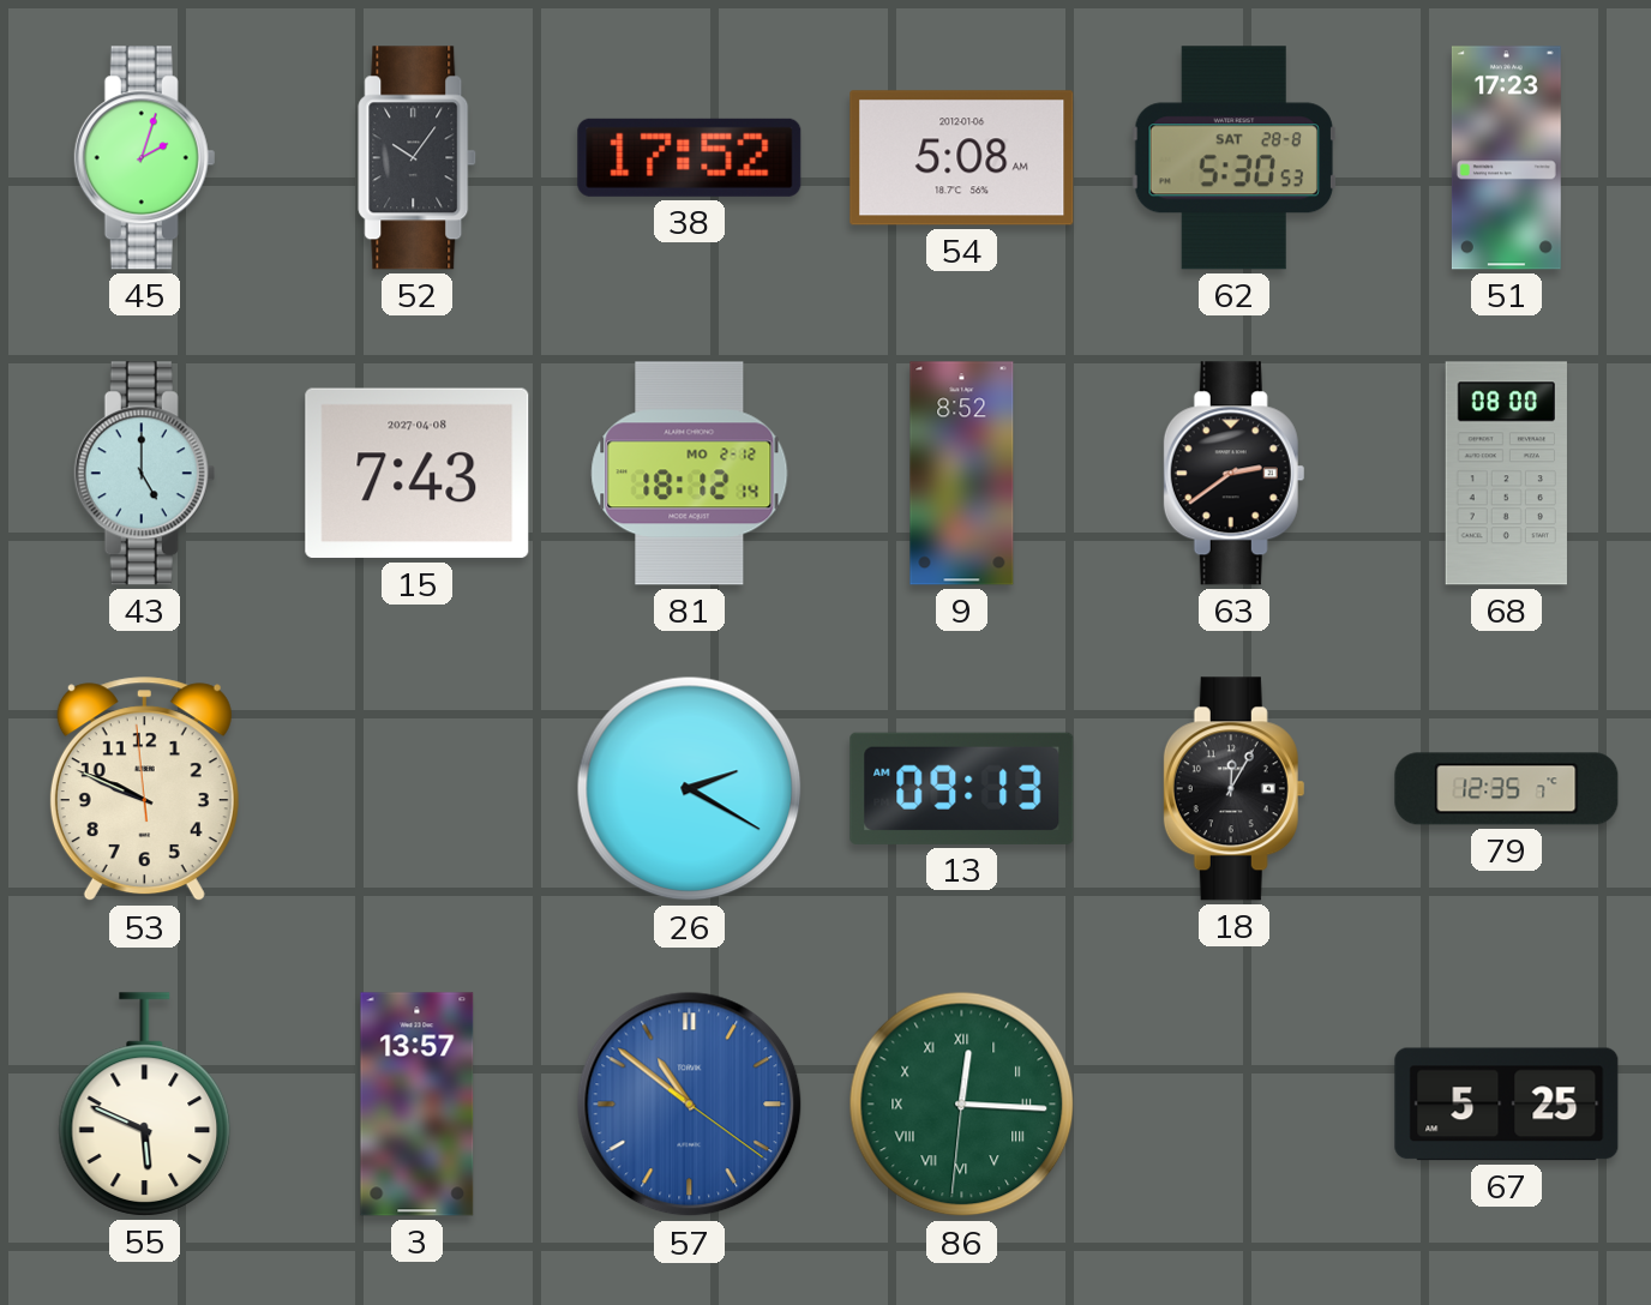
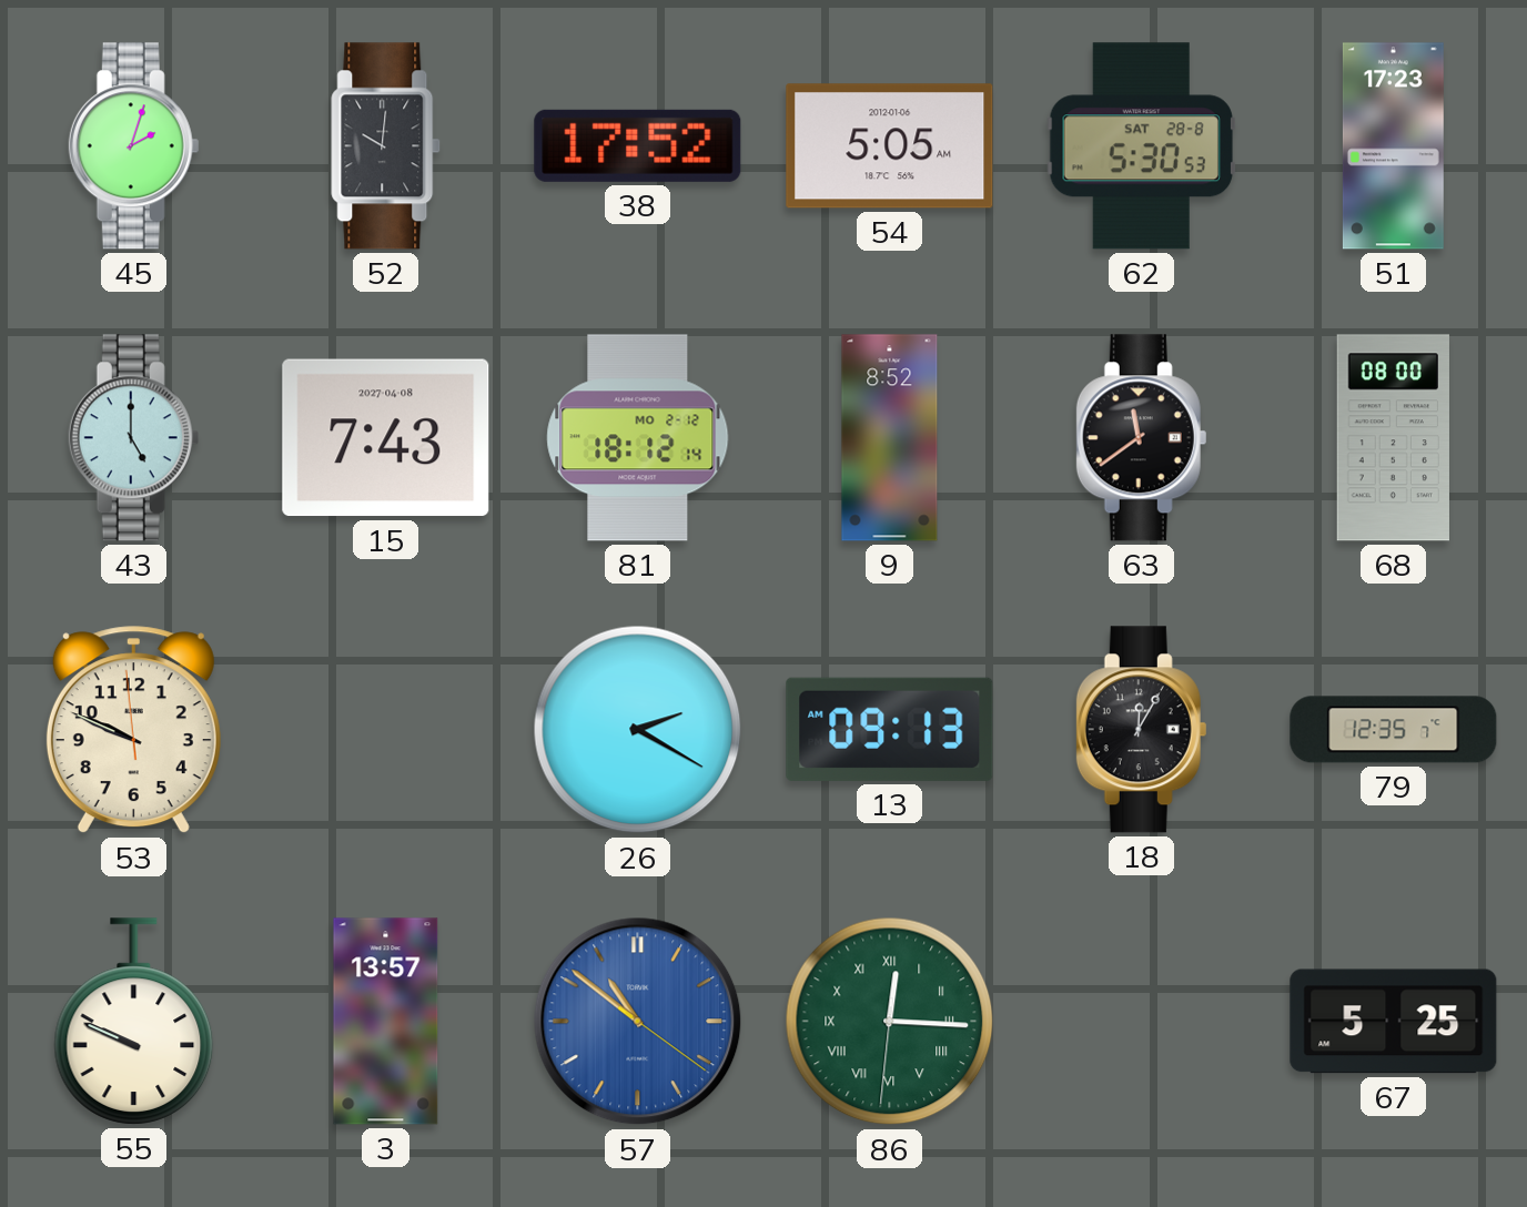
52: 10:06 -> 10:01
54: 5:08 -> 5:05
63: 2:39 -> 11:39
55: 5:49 -> 9:49
